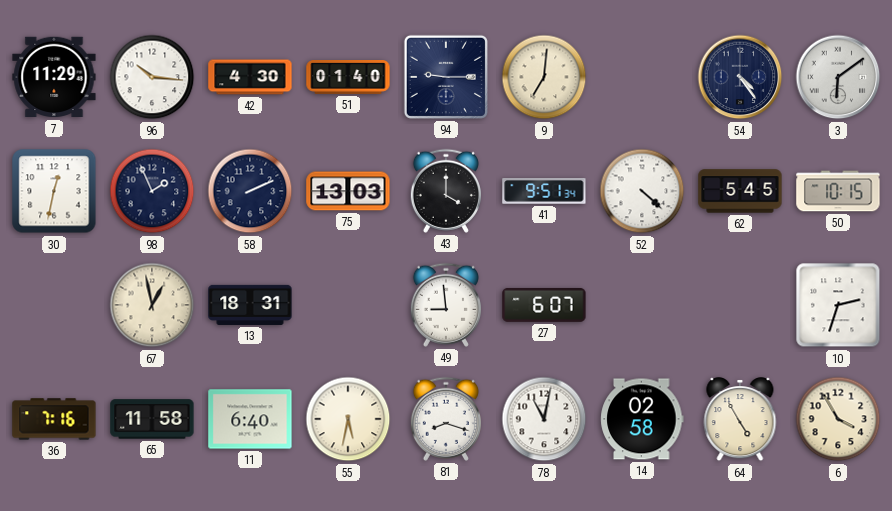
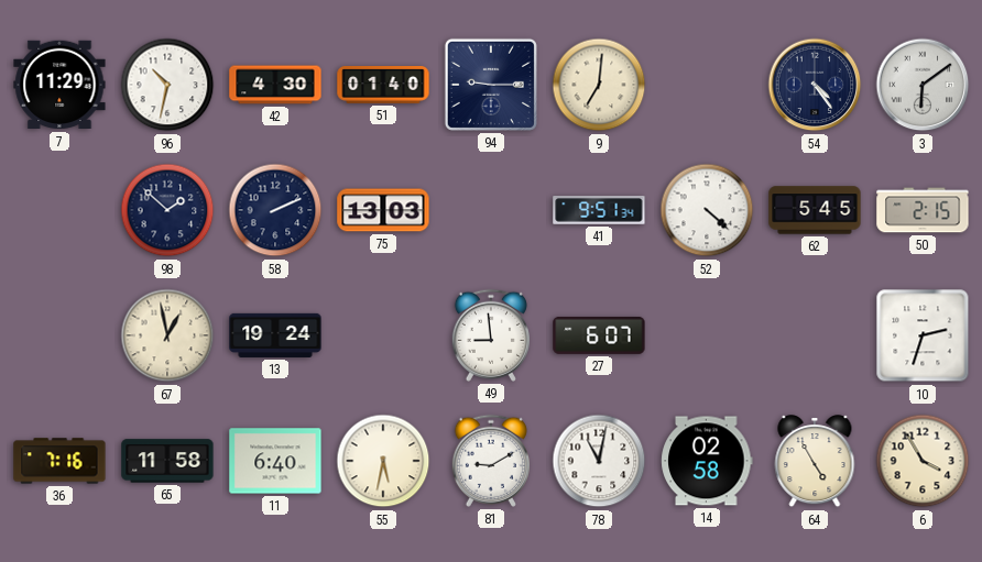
96: 10:16 -> 10:32
30: 12:32 -> none
98: 1:56 -> 1:52
43: 4:00 -> none
50: 10:15 -> 2:15
13: 18:31 -> 19:24
81: 8:18 -> 9:10
